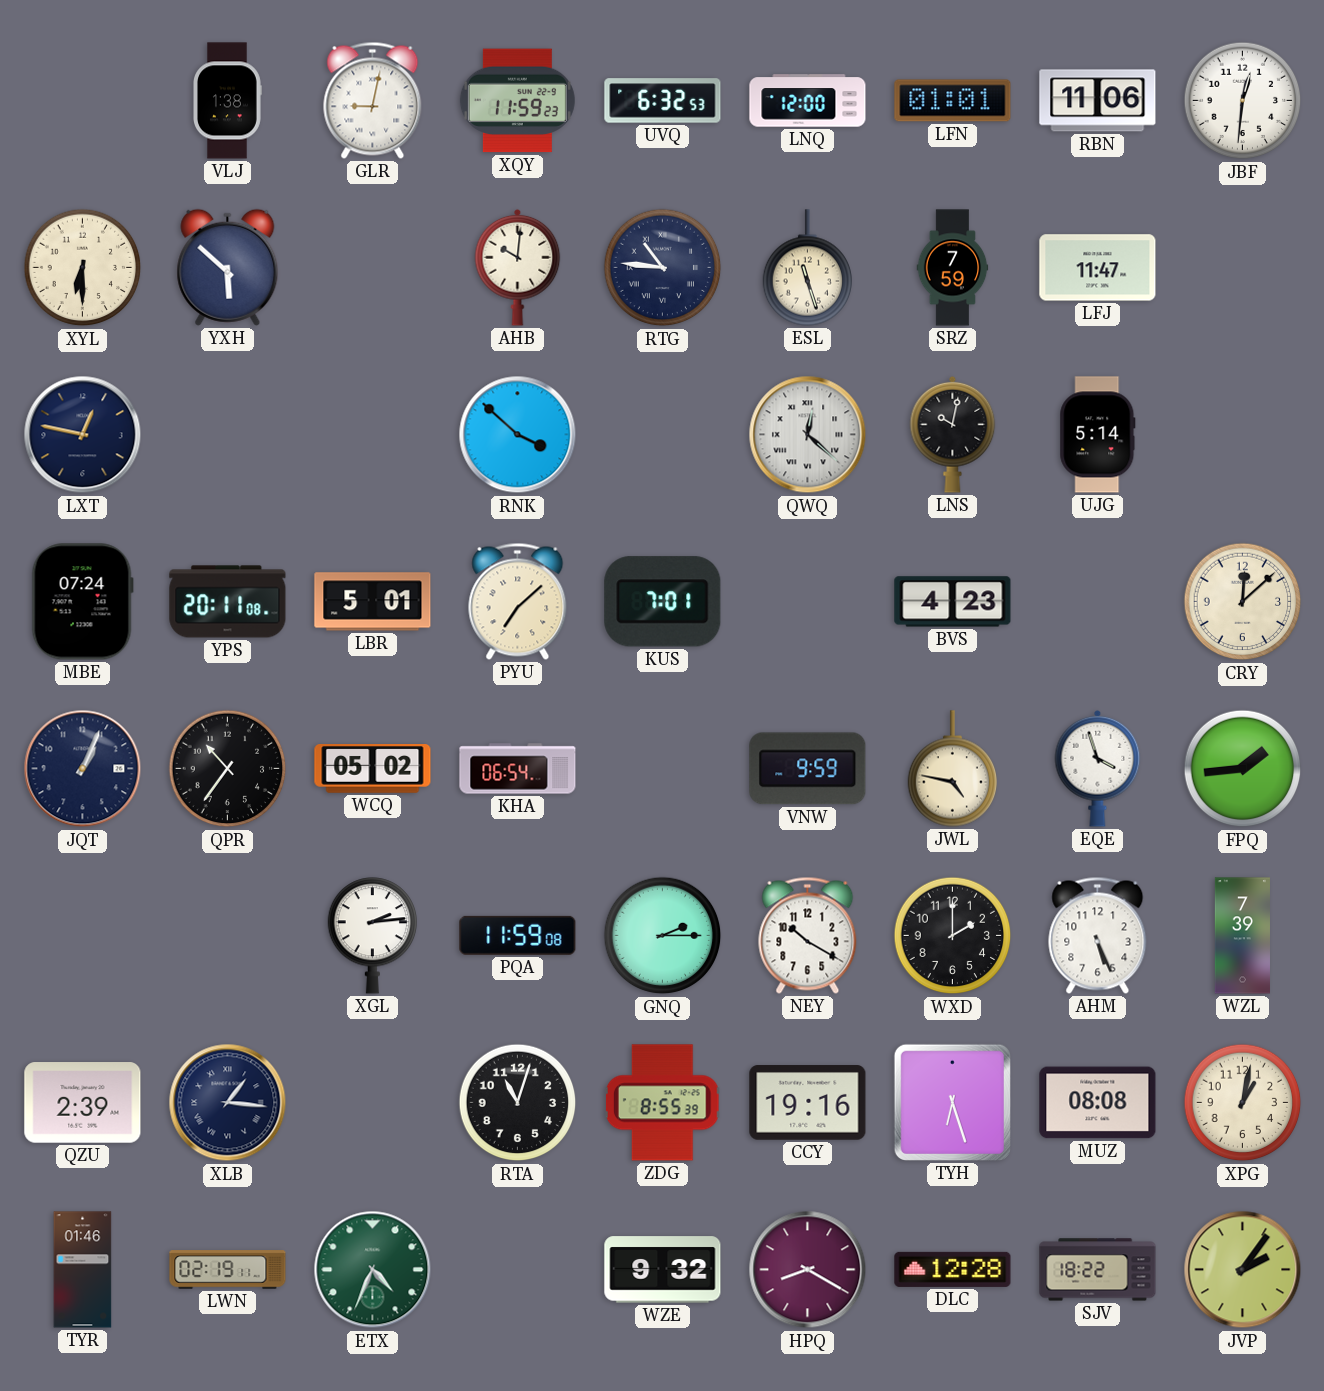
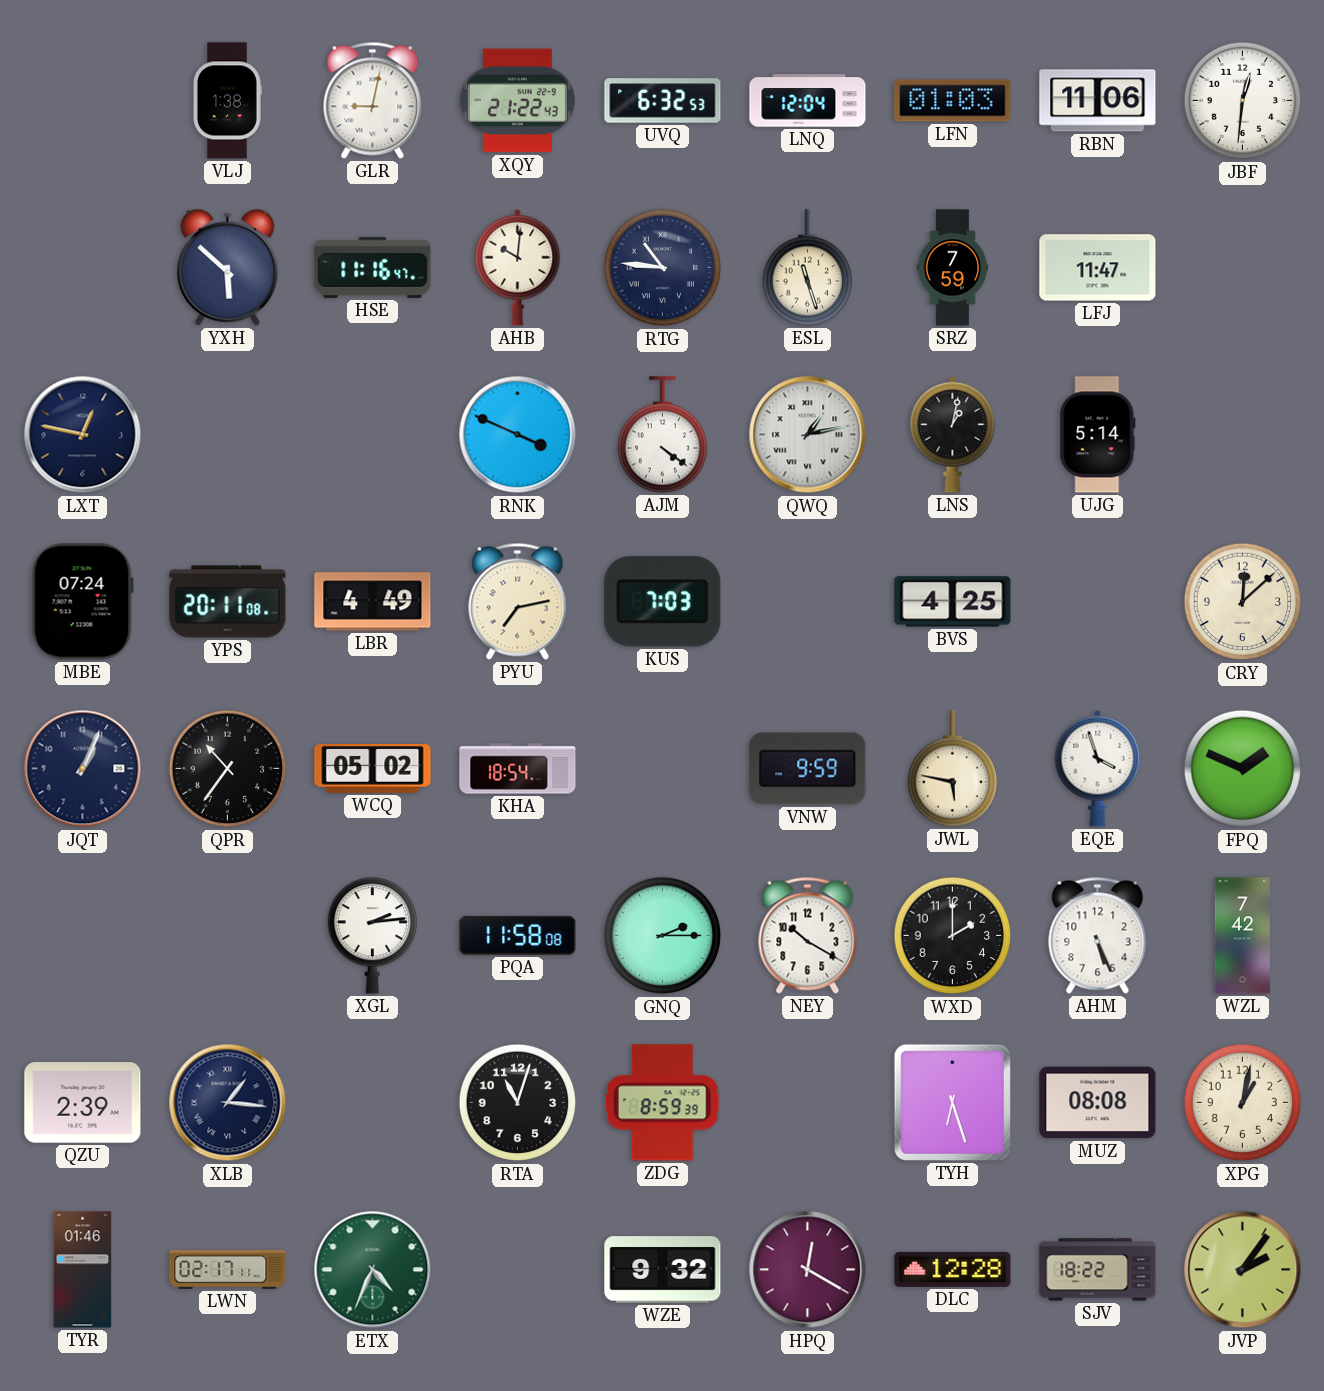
XQY: 11:59 -> 21:22
LNQ: 12:00 -> 12:04
LFN: 01:01 -> 01:03
XYL: 6:30 -> none
HSE: none -> 11:16
RNK: 3:52 -> 3:49
AJM: none -> 4:21
QWQ: 12:22 -> 1:13
LNS: 10:02 -> 1:02
LBR: 5:01 -> 4:49
PYU: 7:08 -> 7:13
KUS: 7:01 -> 7:03
BVS: 4:23 -> 4:25
KHA: 06:54 -> 18:54
JWL: 4:47 -> 5:47
FPQ: 1:44 -> 1:49
PQA: 11:59 -> 11:58
WZL: 7:39 -> 7:42
ZDG: 8:55 -> 8:59
CCY: 19:16 -> none
LWN: 02:19 -> 02:17
HPQ: 8:20 -> 12:20
